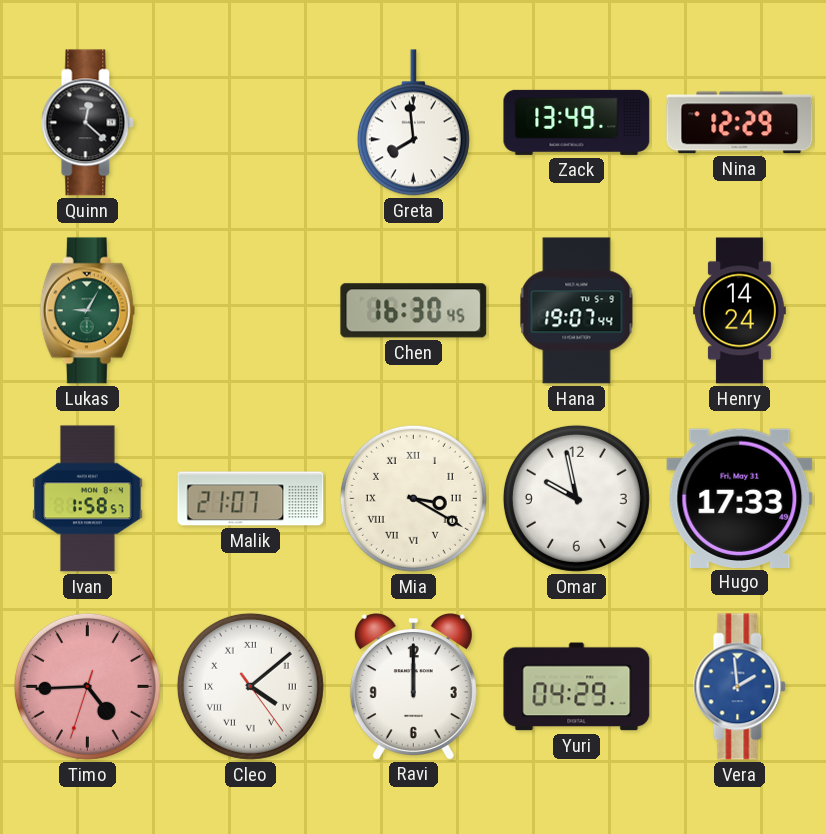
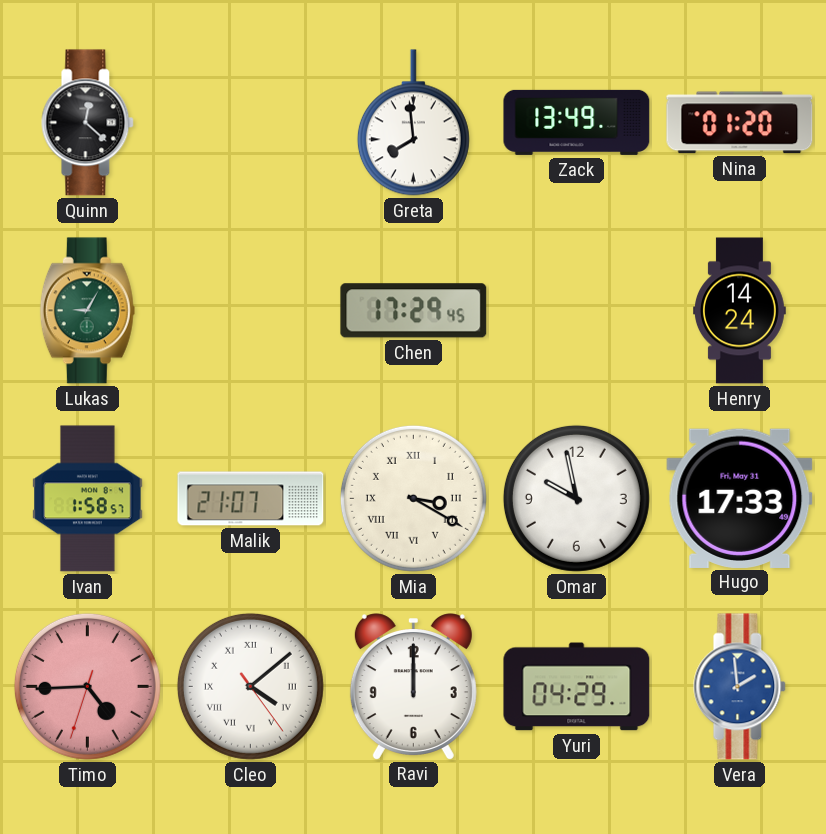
Nina: 12:29 -> 01:20
Chen: 16:30 -> 17:29
Hana: 19:07 -> none
